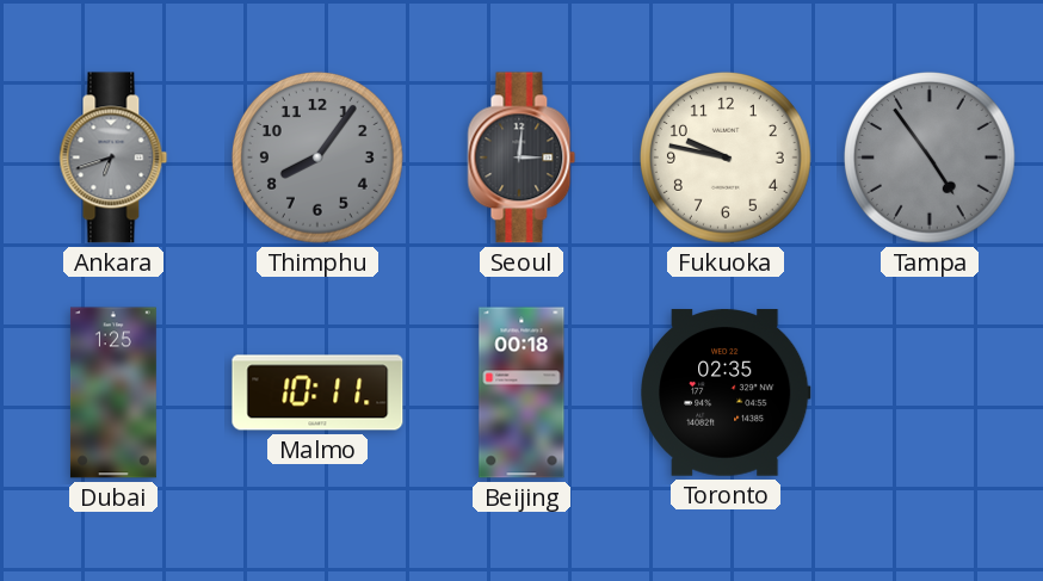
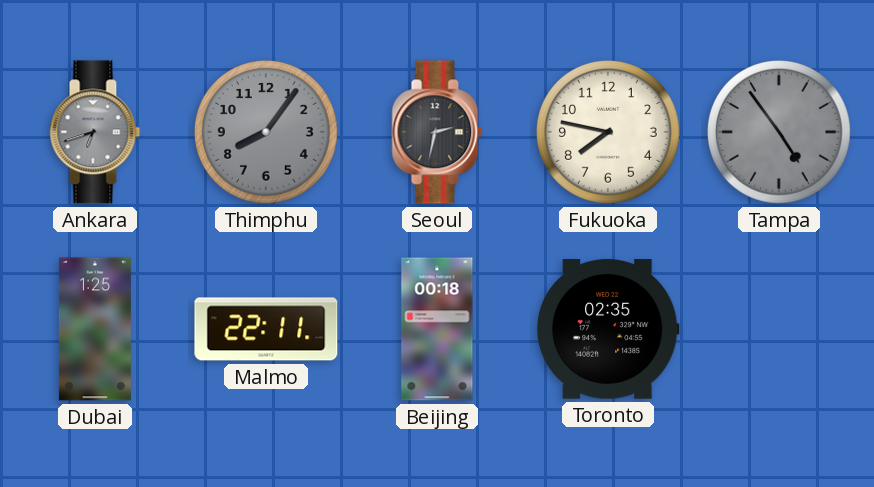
Seoul: 3:01 -> 2:32
Fukuoka: 9:47 -> 7:47
Malmo: 10:11 -> 22:11
